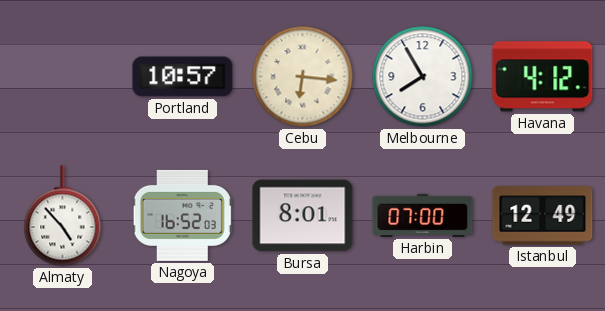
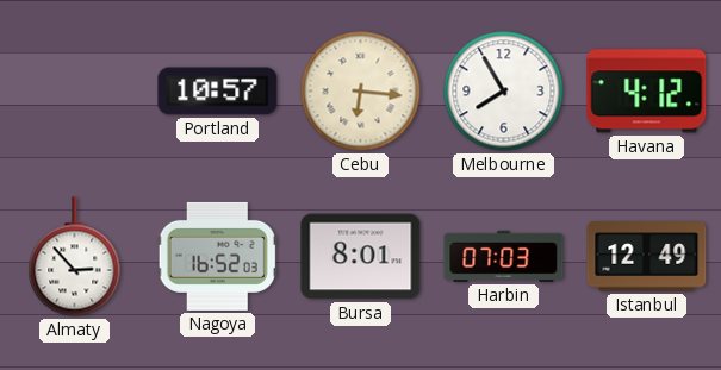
Almaty: 4:53 -> 2:53
Harbin: 07:00 -> 07:03
